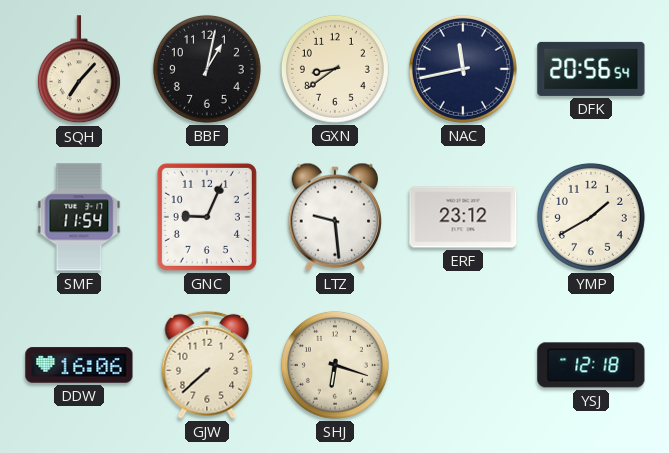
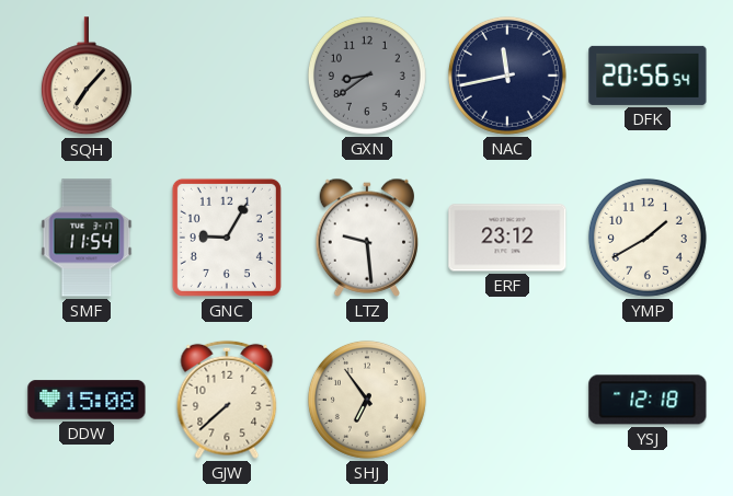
BBF: 1:02 -> none
GXN dial: cream -> grey
GNC: 9:04 -> 9:05
DDW: 16:06 -> 15:08
SHJ: 6:18 -> 6:54
